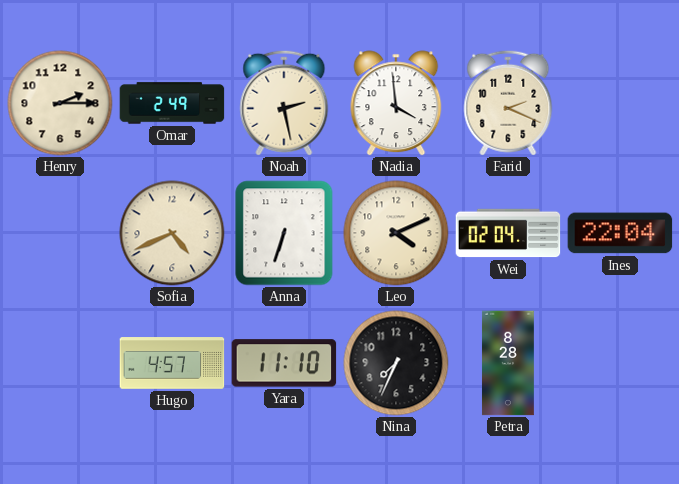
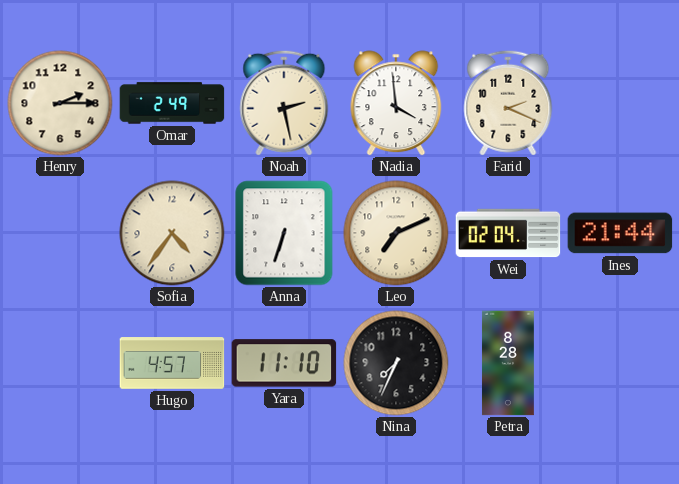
Sofia: 4:41 -> 4:36
Leo: 4:11 -> 7:11
Ines: 22:04 -> 21:44
